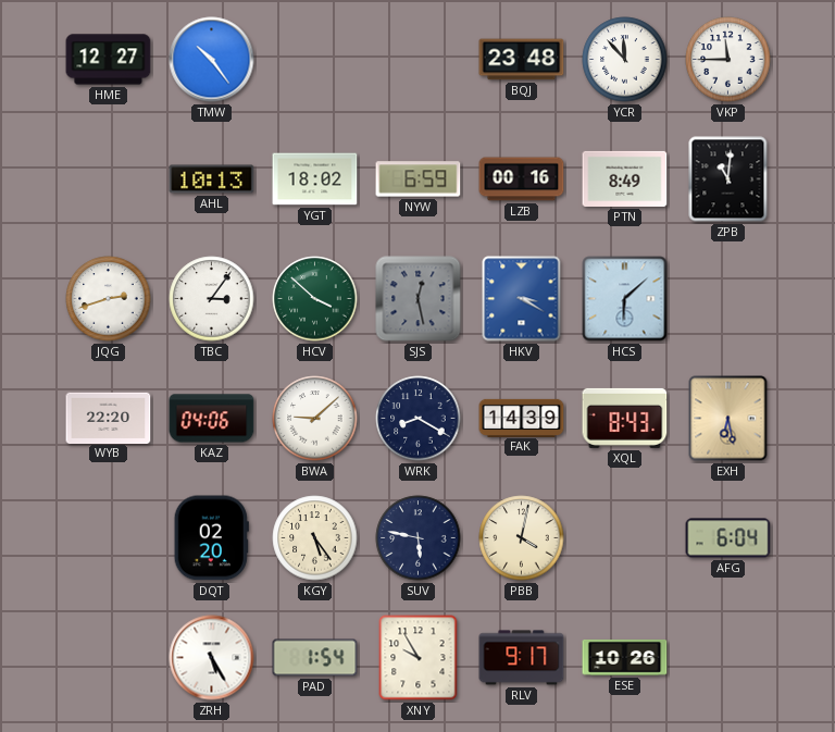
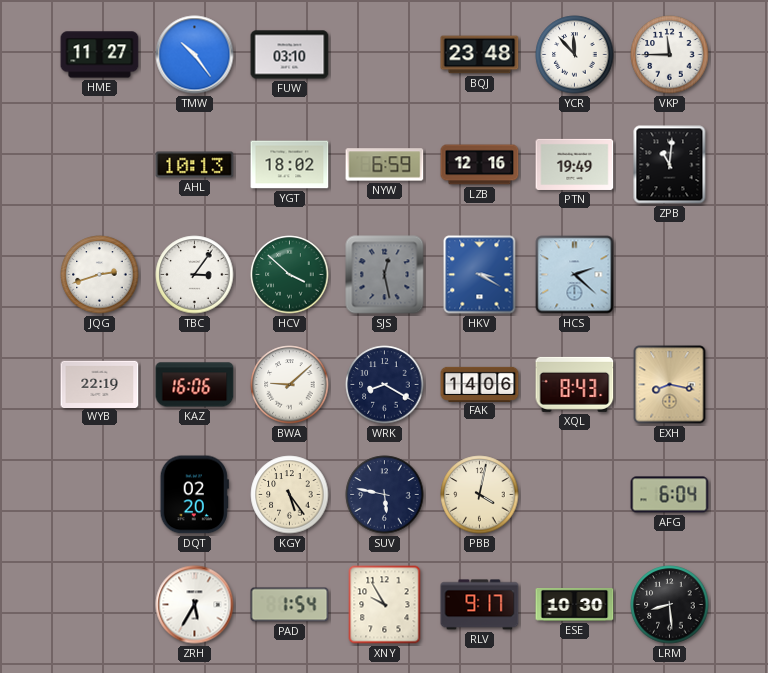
HME: 12:27 -> 11:27
FUW: none -> 03:10
LZB: 00:16 -> 12:16
PTN: 8:49 -> 19:49
HCS: 6:08 -> 2:22
WYB: 22:20 -> 22:19
KAZ: 04:06 -> 16:06
FAK: 14:39 -> 14:06
EXH: 6:28 -> 8:17
ZRH: 5:25 -> 5:35
ESE: 10:26 -> 10:30
LRM: none -> 8:29
